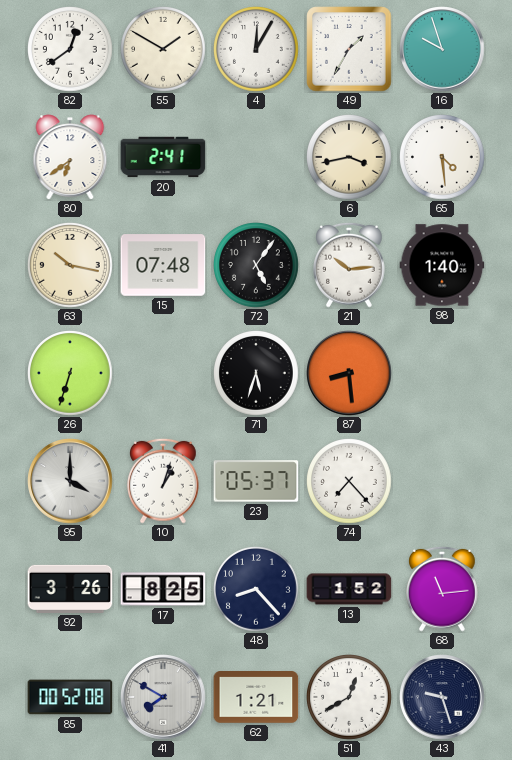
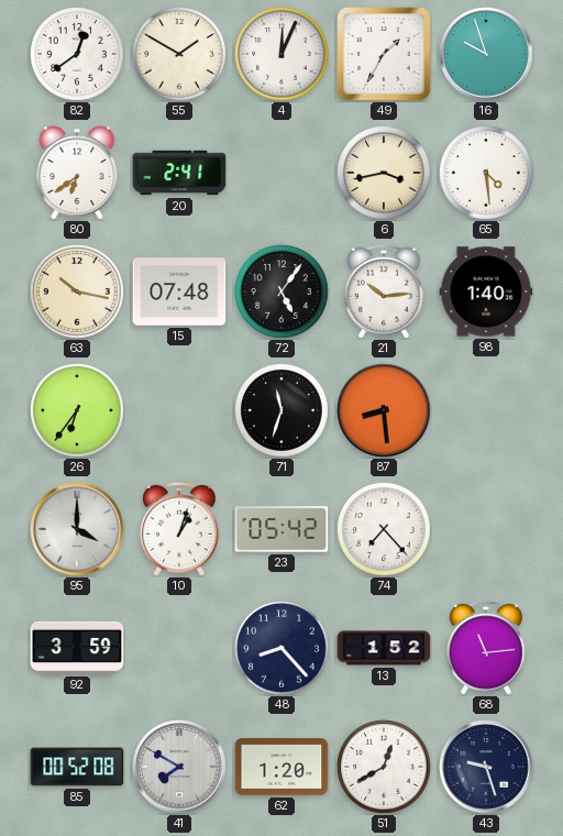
4: 12:05 -> 12:04
26: 6:33 -> 6:36
71: 5:33 -> 11:33
23: 05:37 -> 05:42
92: 3:26 -> 3:59
17: 8:25 -> none
62: 1:21 -> 1:20
